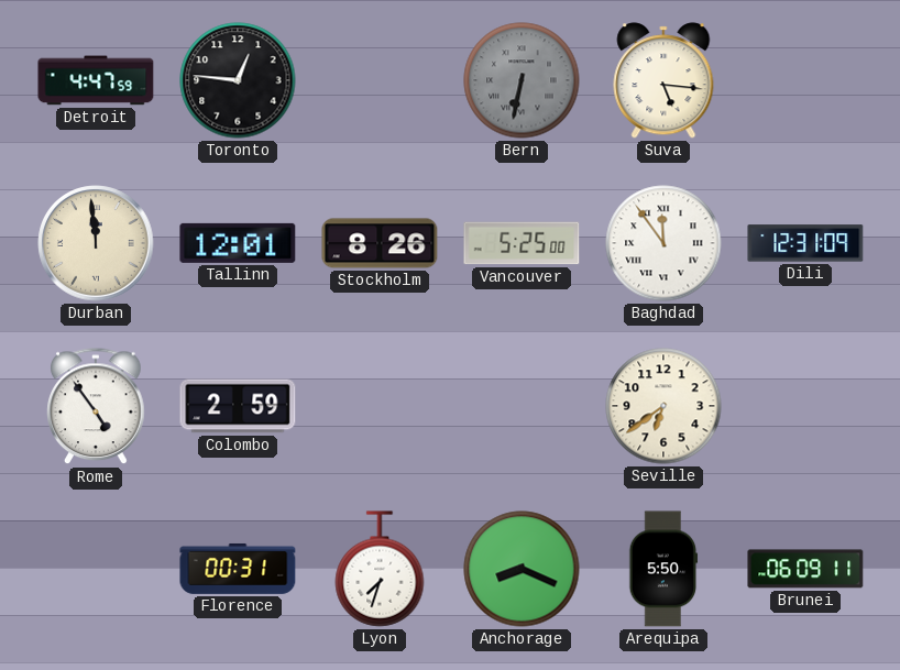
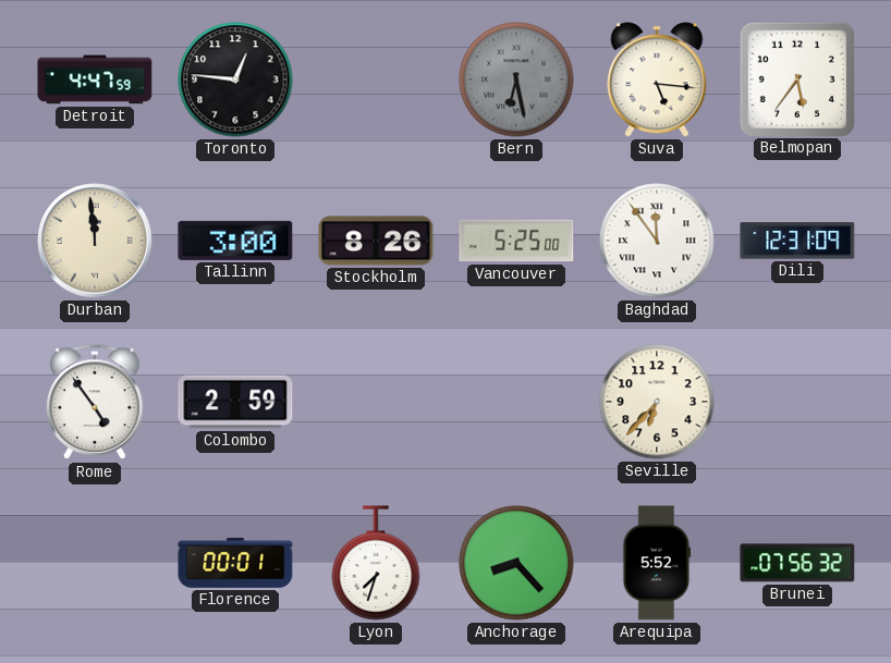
Bern: 6:32 -> 6:28
Belmopan: none -> 5:36
Tallinn: 12:01 -> 3:00
Seville: 6:39 -> 6:37
Florence: 00:31 -> 00:01
Anchorage: 8:19 -> 8:23
Arequipa: 5:50 -> 5:52
Brunei: 06:09 -> 07:56
